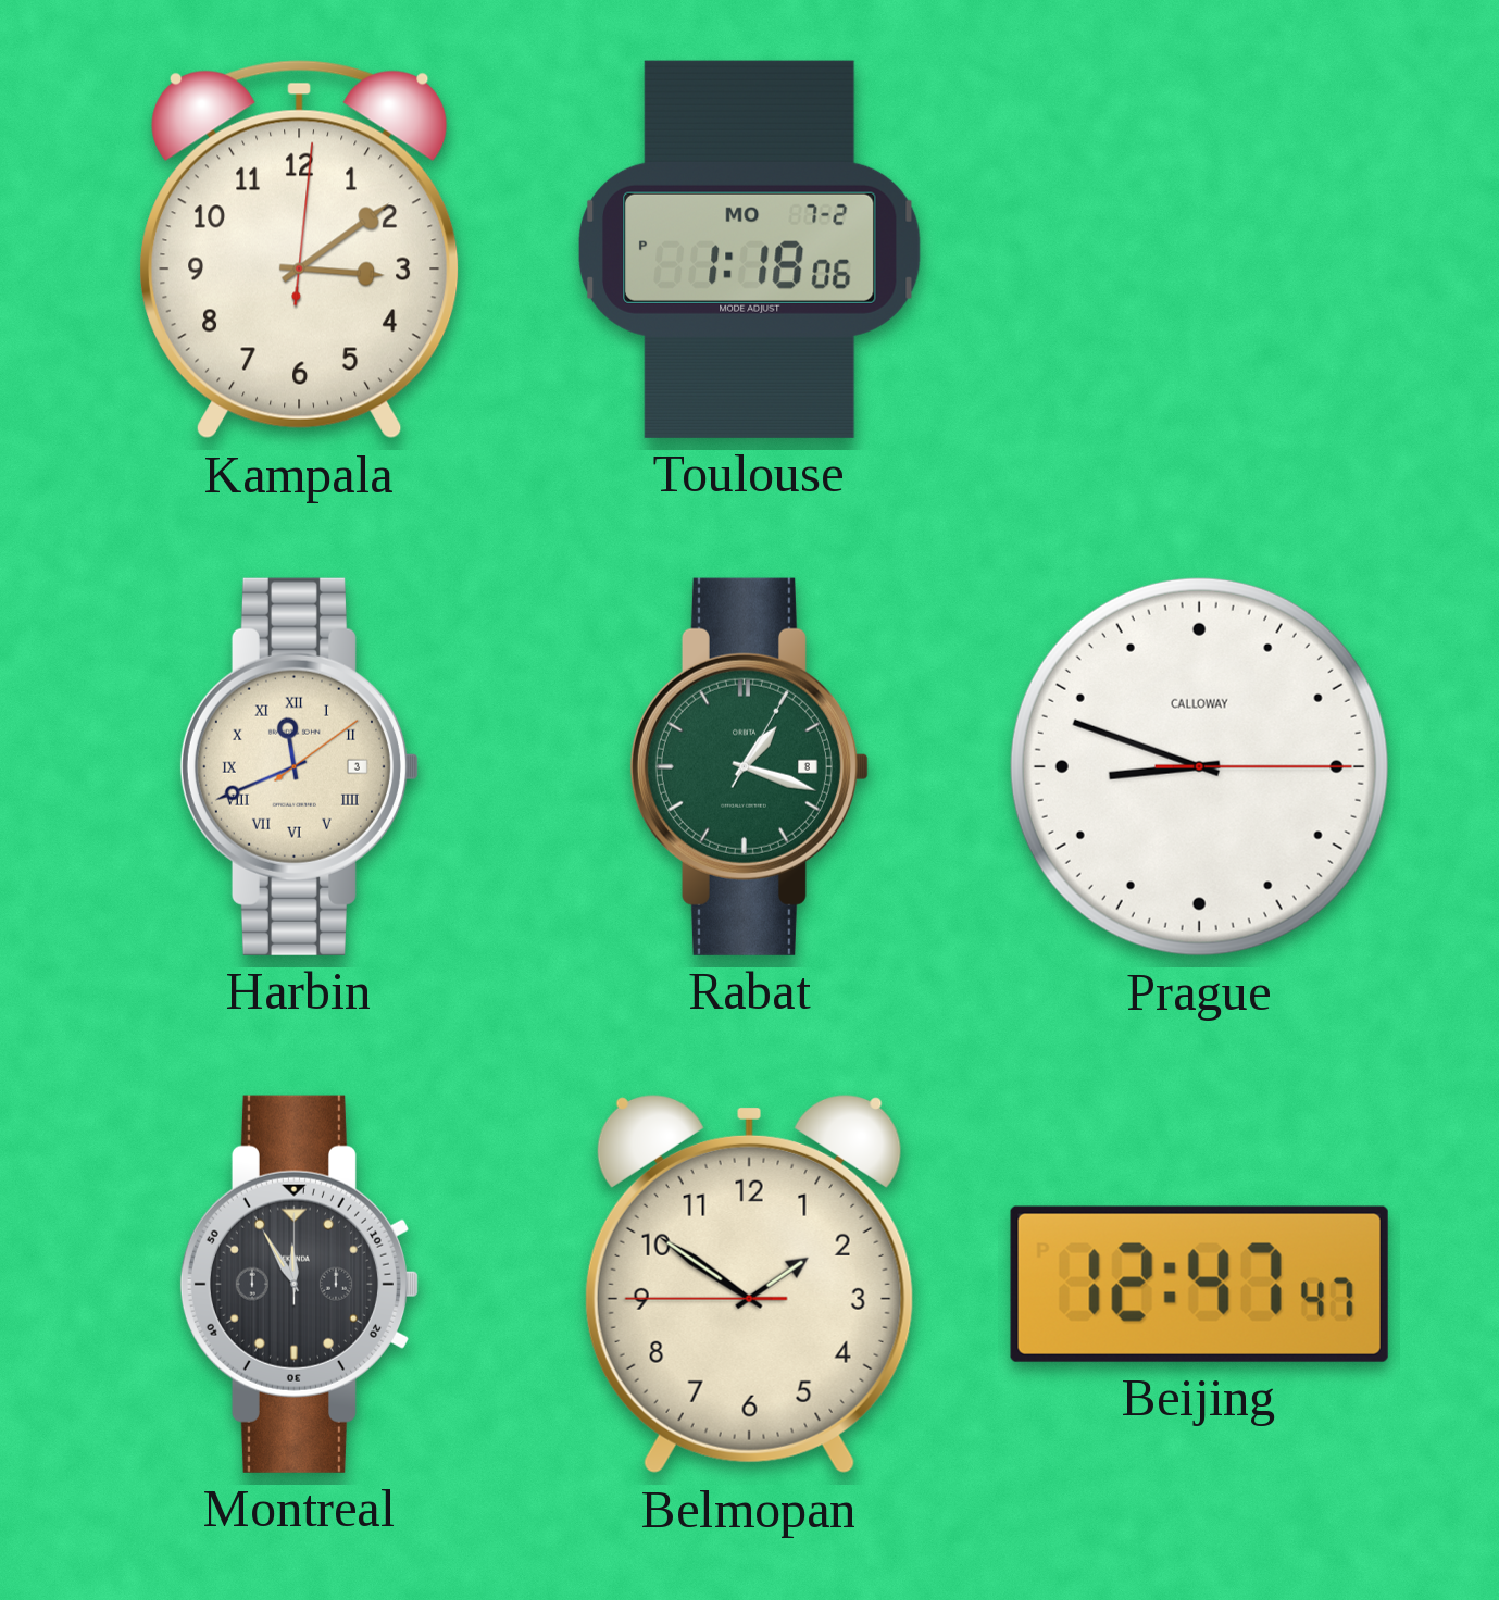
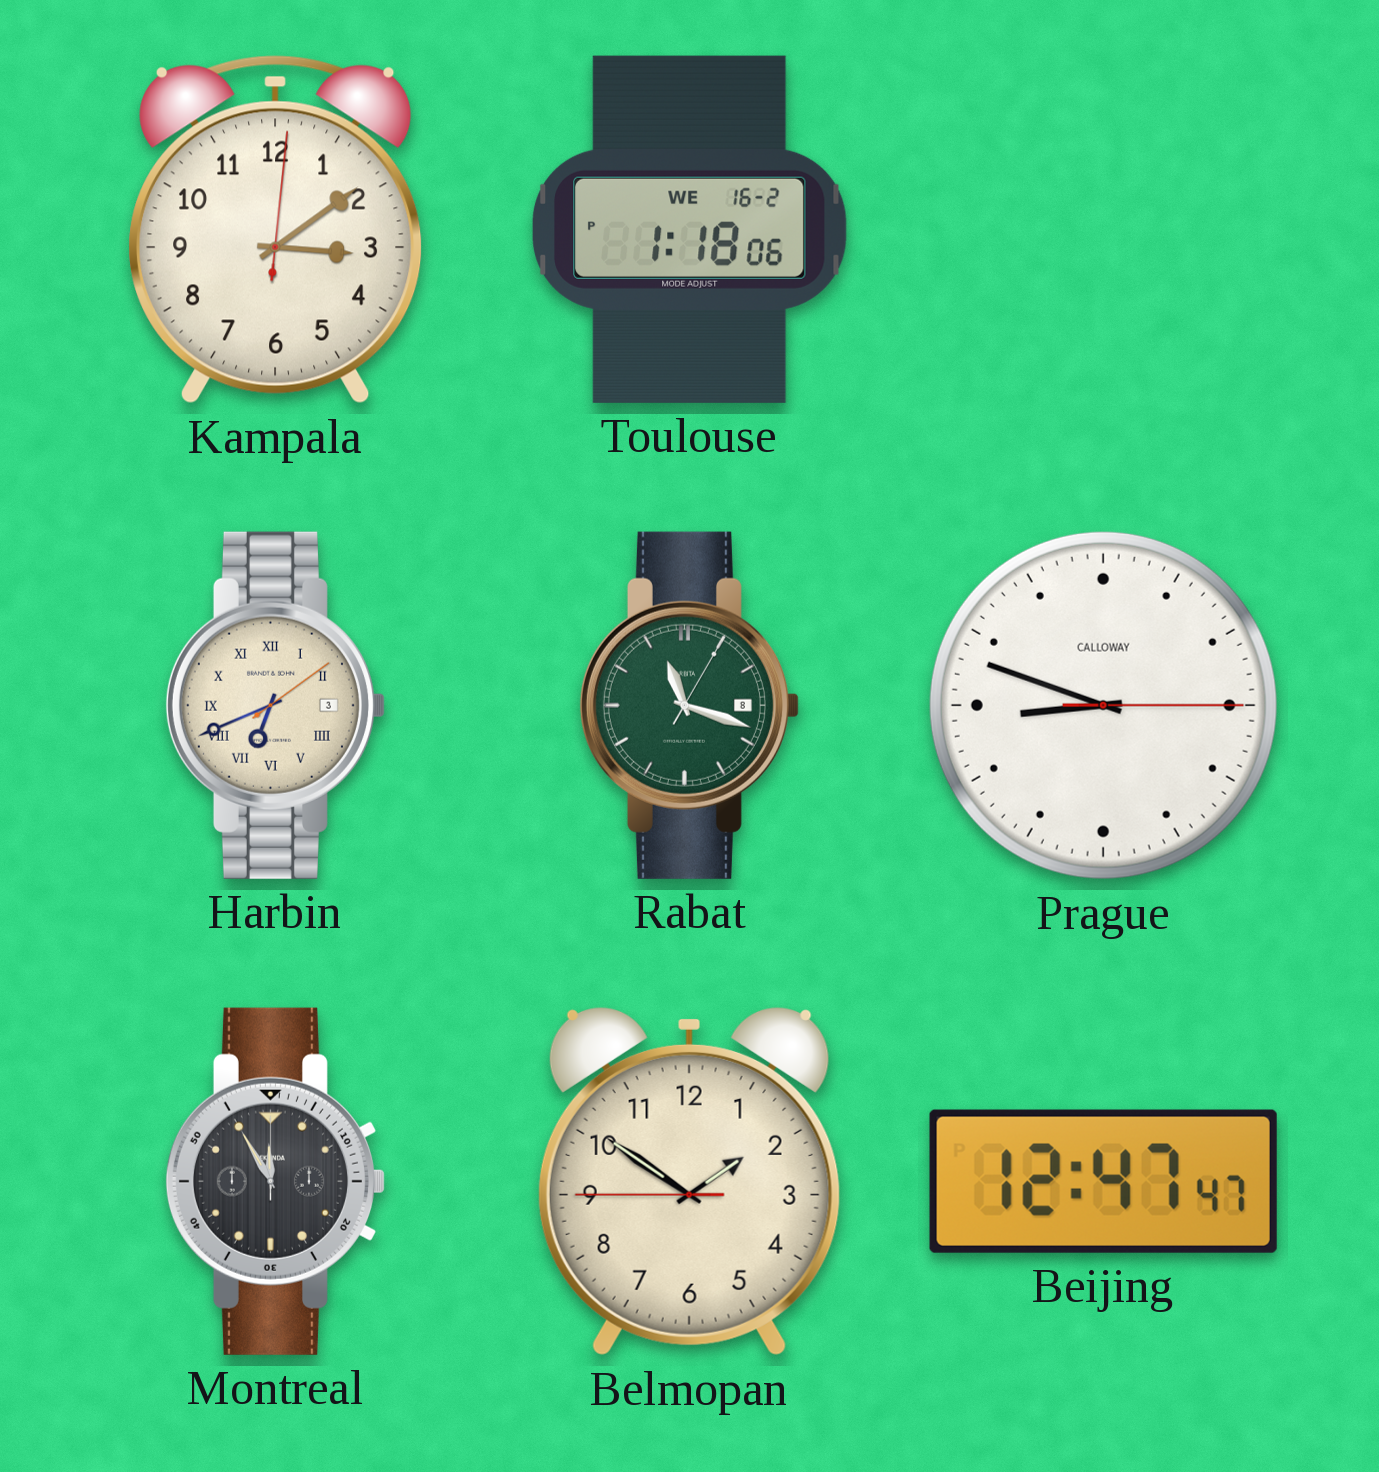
Toulouse date: MO 7-2 -> WE 16-2
Harbin: 11:41 -> 6:41
Rabat: 1:18 -> 11:18
